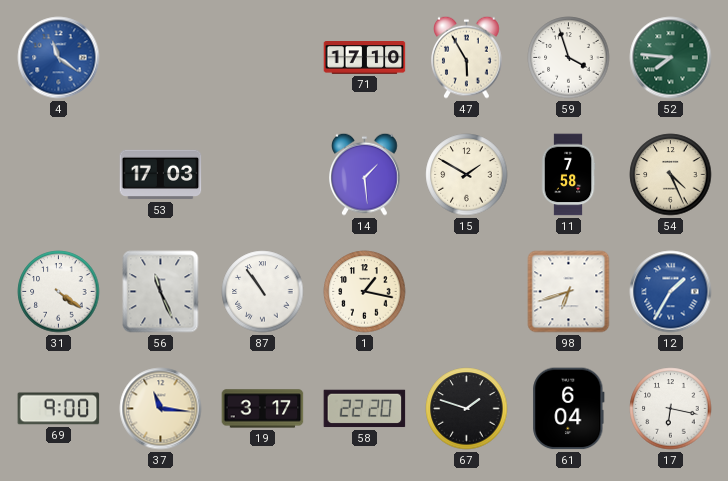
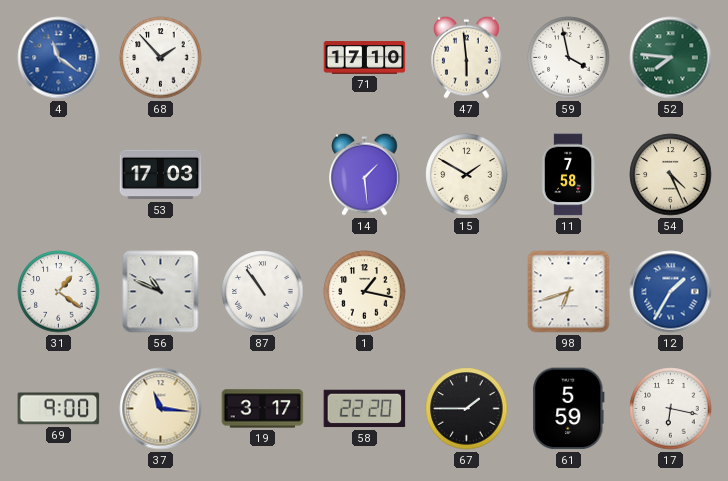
68: none -> 1:53
47: 5:55 -> 5:59
59: 3:57 -> 3:58
31: 4:21 -> 1:21
56: 11:26 -> 10:49
67: 1:48 -> 1:45
61: 6:04 -> 5:59
